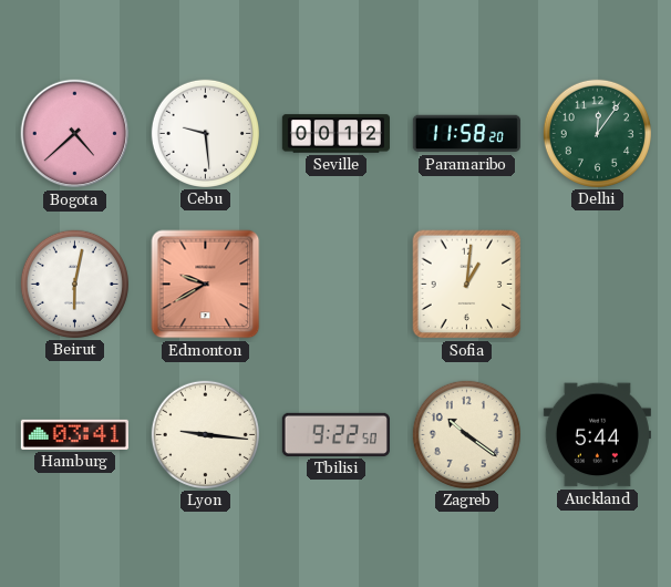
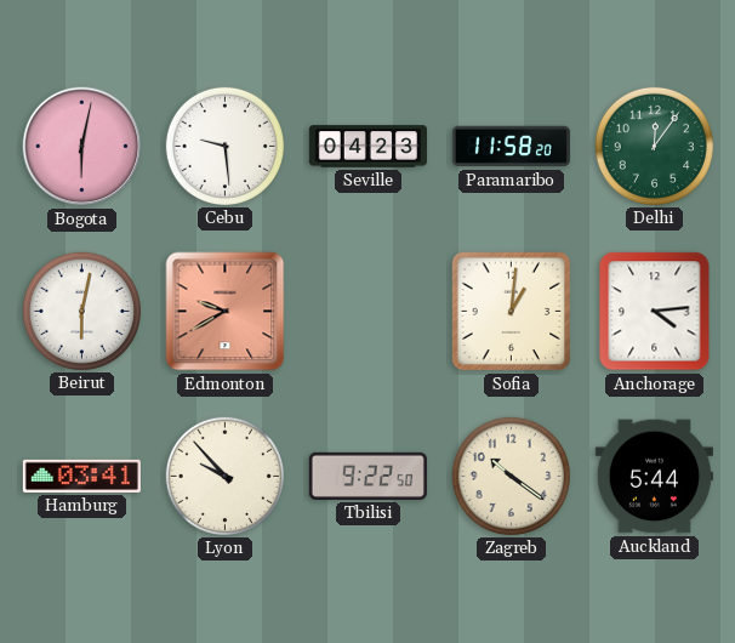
Bogota: 4:38 -> 6:02
Seville: 00:12 -> 04:23
Anchorage: none -> 4:14
Lyon: 9:16 -> 9:53
